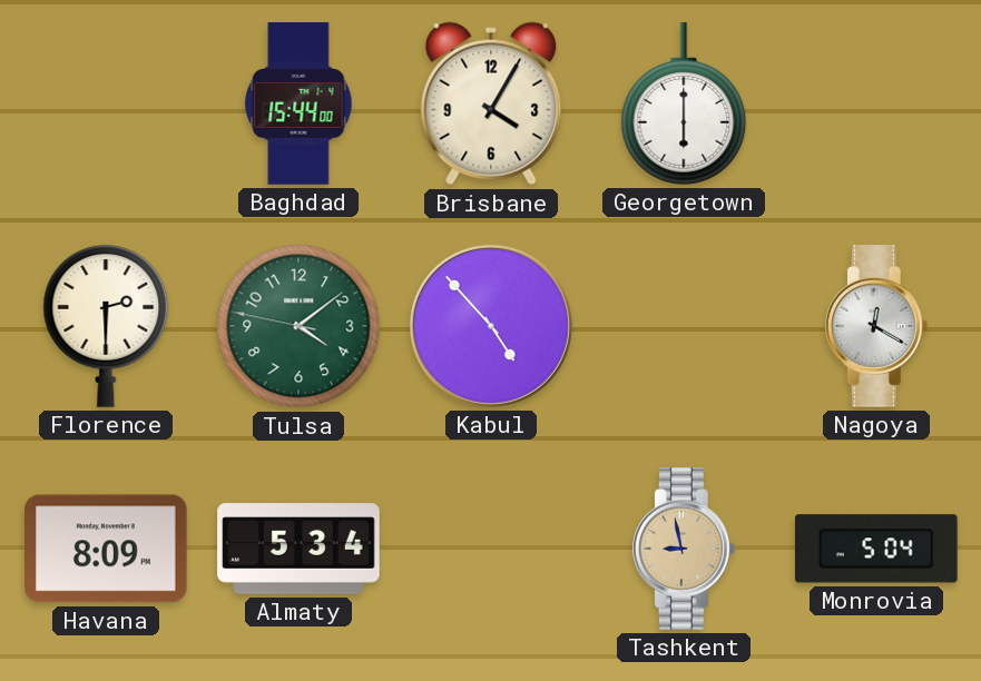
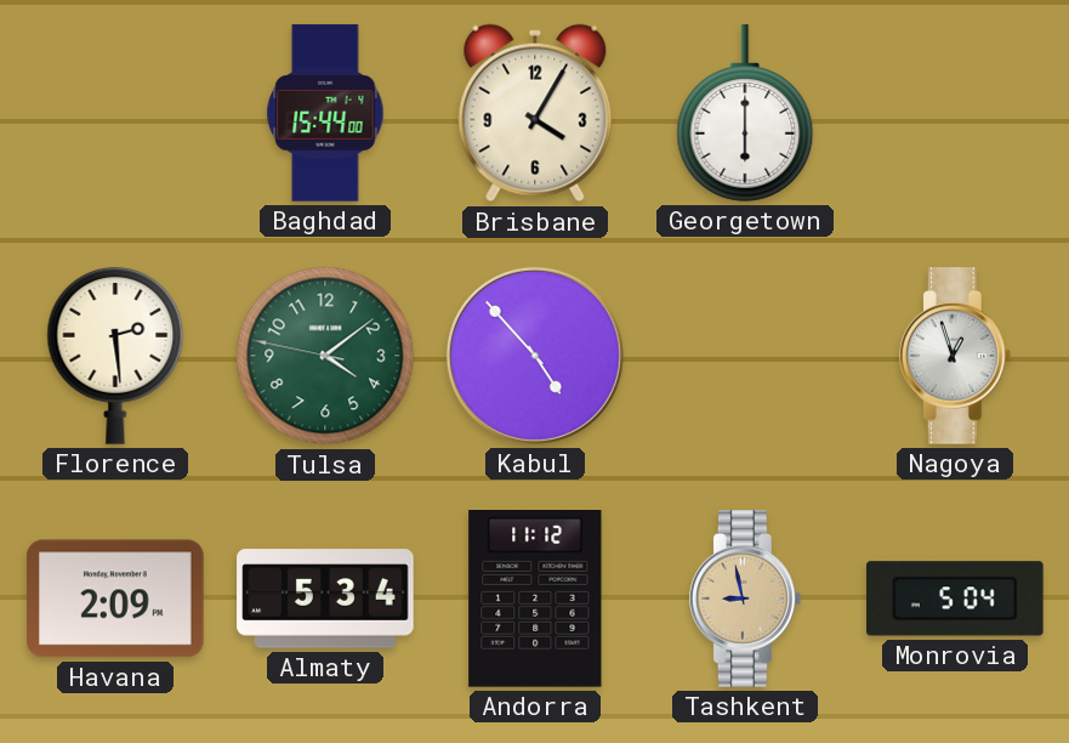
Florence: 2:30 -> 2:29
Nagoya: 12:20 -> 12:57
Havana: 8:09 -> 2:09
Andorra: none -> 11:12
